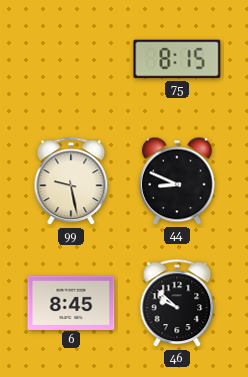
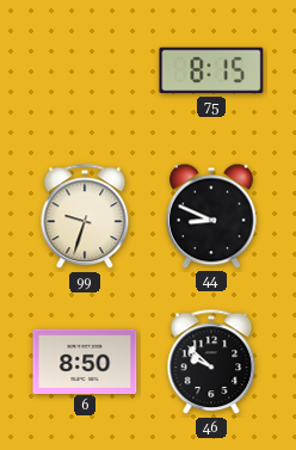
99: 9:28 -> 9:33
6: 8:45 -> 8:50
